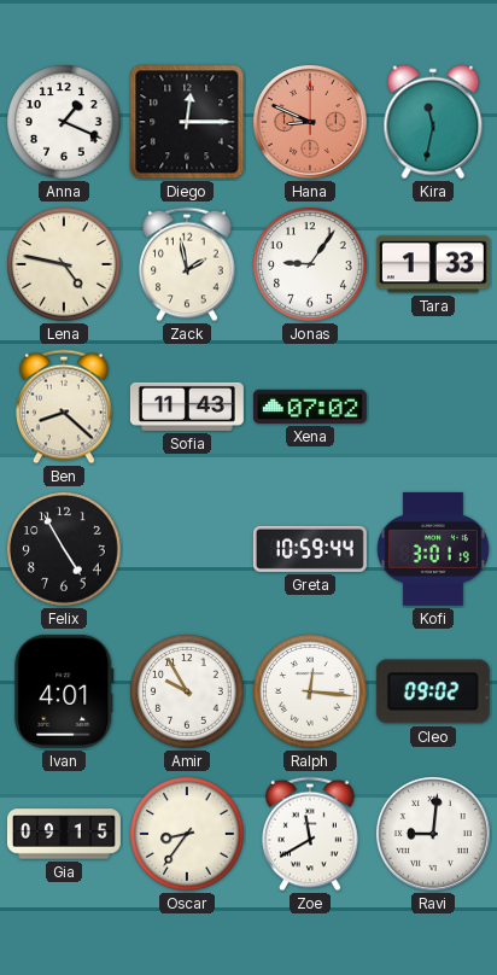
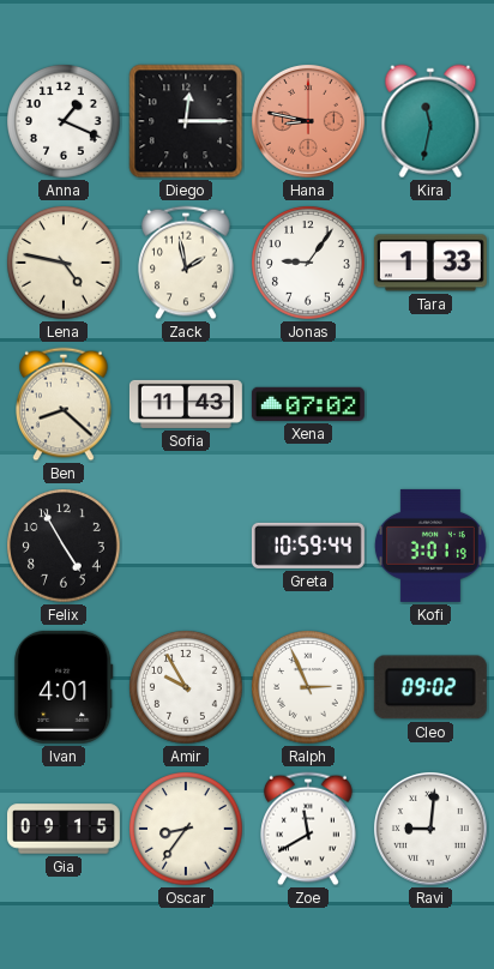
Hana: 8:49 -> 8:47
Ralph: 12:16 -> 2:56
